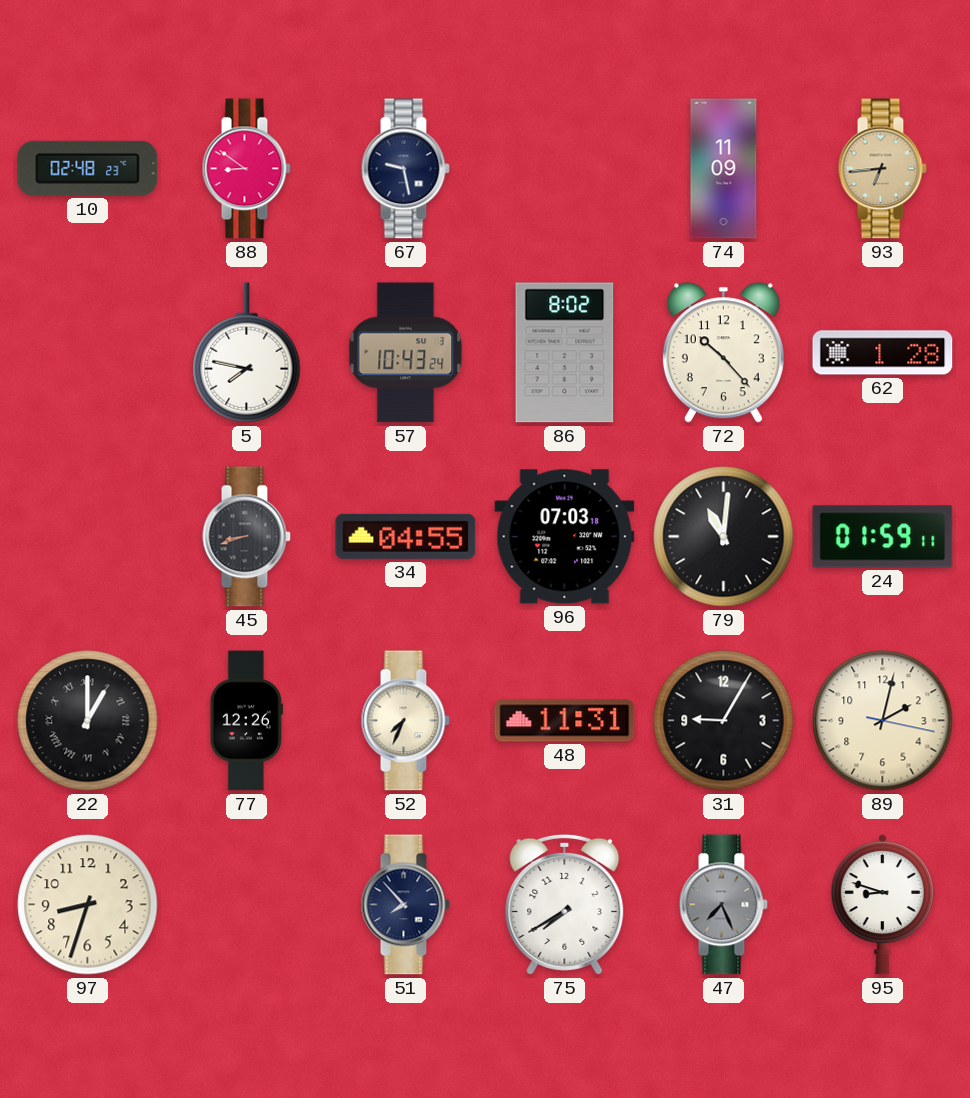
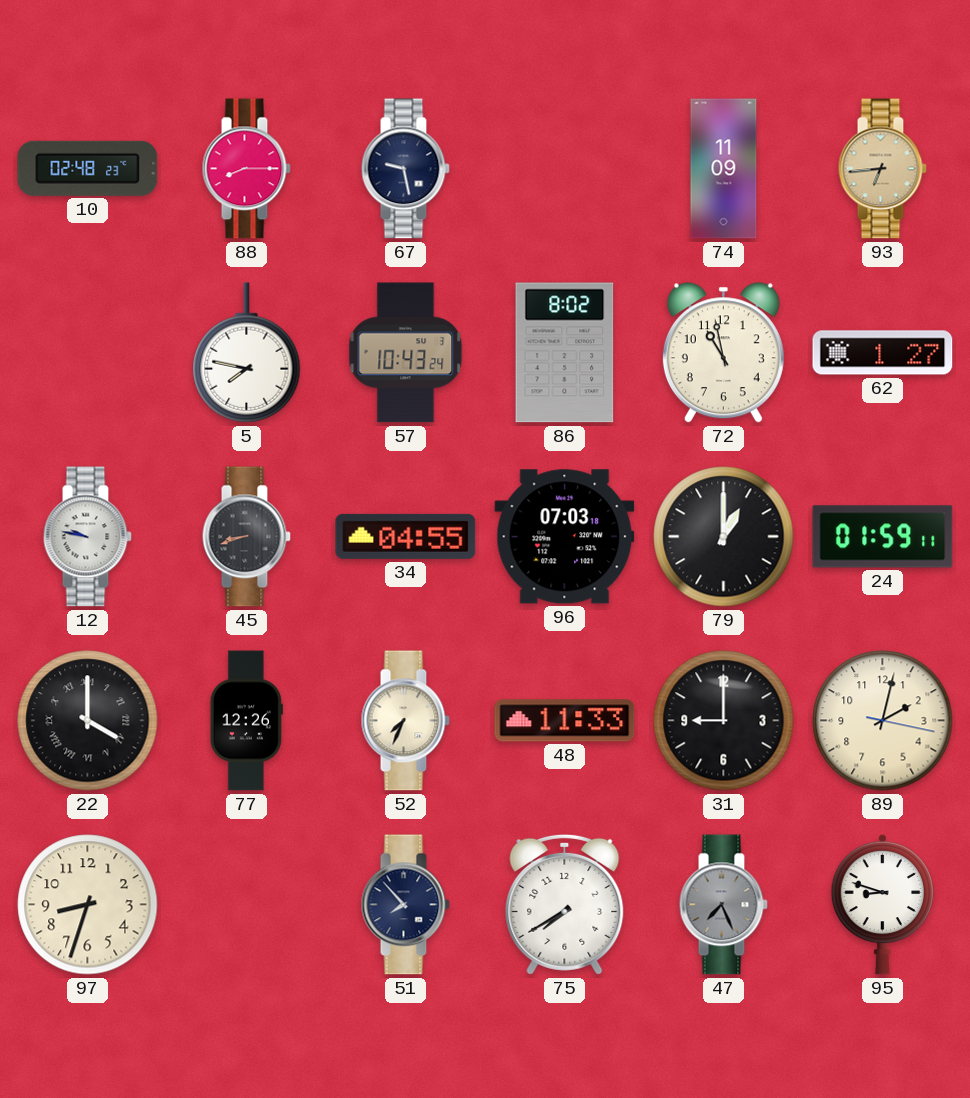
88: 8:51 -> 8:15
72: 10:23 -> 10:58
62: 1:28 -> 1:27
12: none -> 9:47
79: 11:01 -> 1:00
22: 1:00 -> 4:00
48: 11:31 -> 11:33
31: 9:05 -> 9:00
